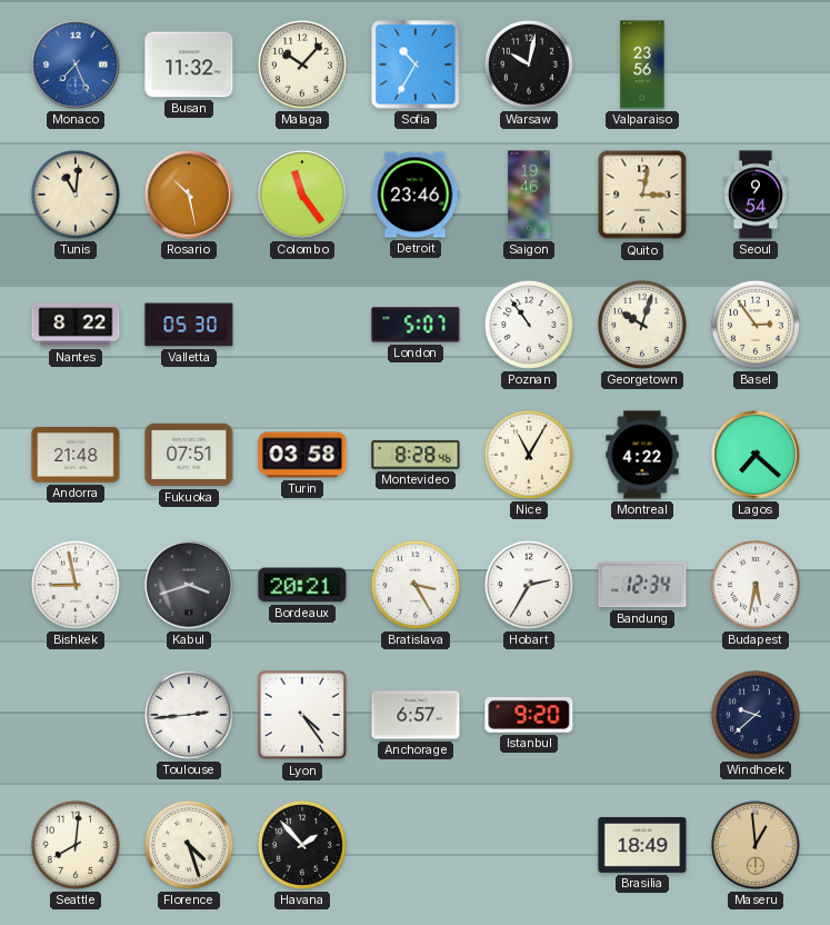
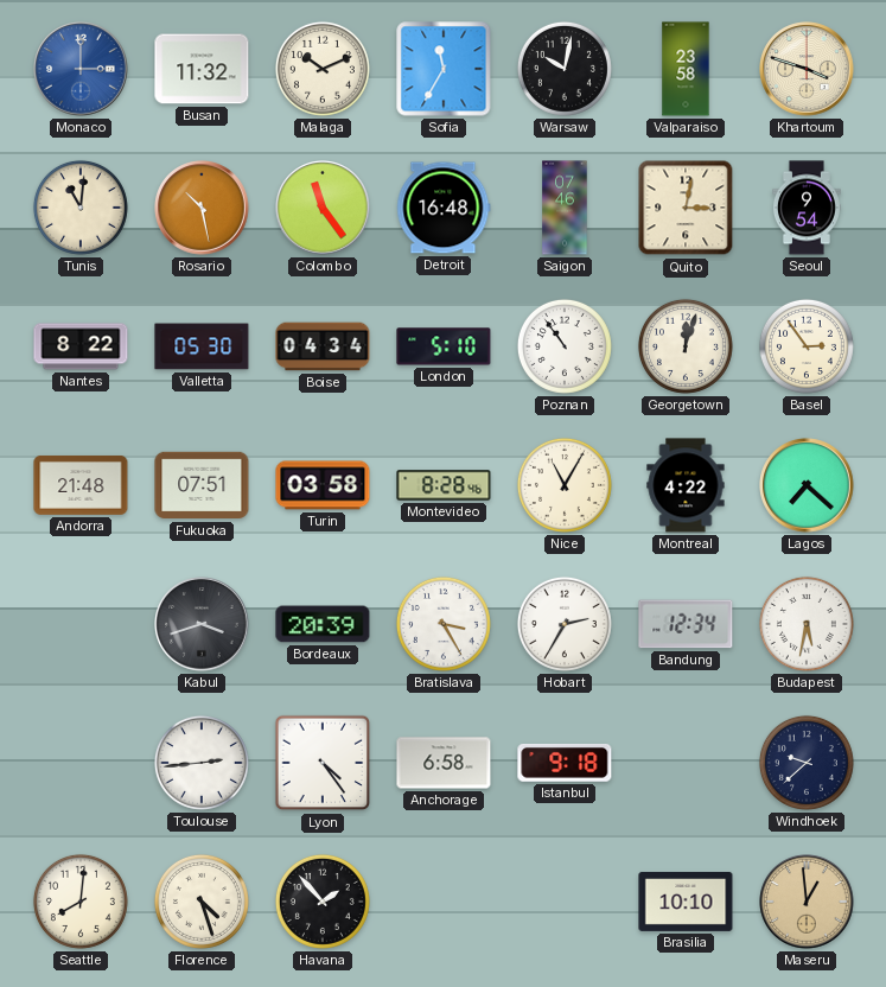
Monaco: 7:26 -> 3:00
Malaga: 10:07 -> 10:11
Sofia: 10:35 -> 11:35
Valparaiso: 23:56 -> 23:58
Khartoum: none -> 3:48
Detroit: 23:46 -> 16:48
Saigon: 19:46 -> 07:46
Boise: none -> 04:34
London: 5:07 -> 5:10
Georgetown: 10:03 -> 12:03
Bishkek: 8:58 -> none
Bordeaux: 20:21 -> 20:39
Anchorage: 6:57 -> 6:58
Istanbul: 9:20 -> 9:18
Brasilia: 18:49 -> 10:10
